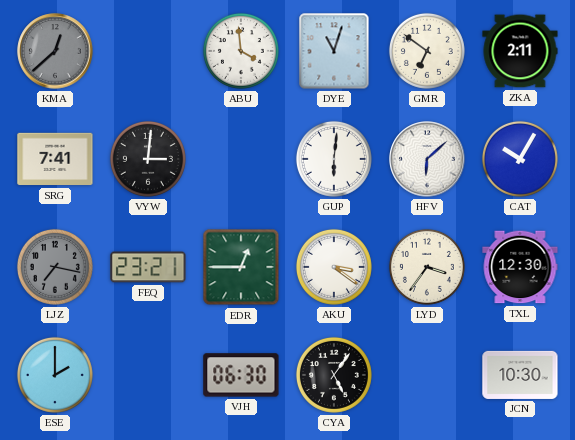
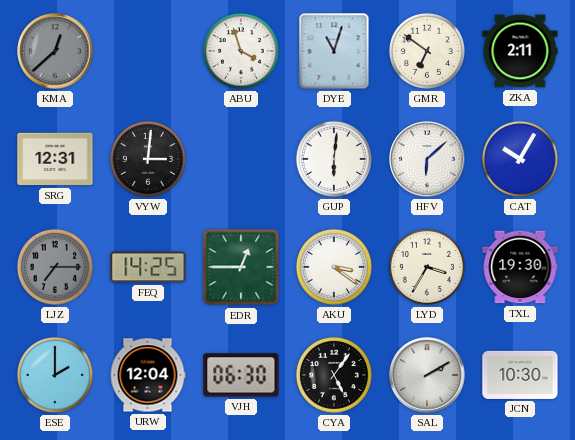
ABU: 3:59 -> 3:57
SRG: 7:41 -> 12:31
LJZ: 7:17 -> 7:15
FEQ: 23:21 -> 14:25
LYD: 3:36 -> 3:35
TXL: 12:30 -> 19:30
URW: none -> 12:04
SAL: none -> 2:10
